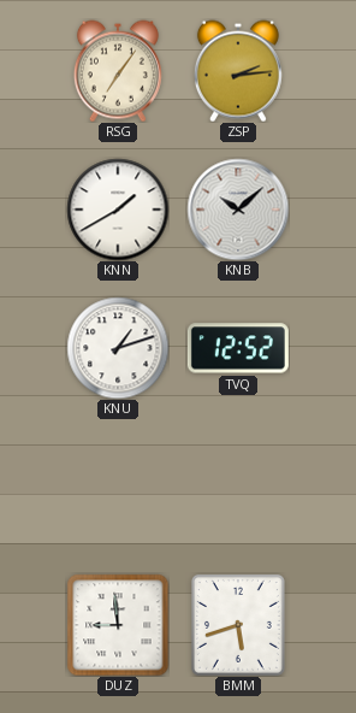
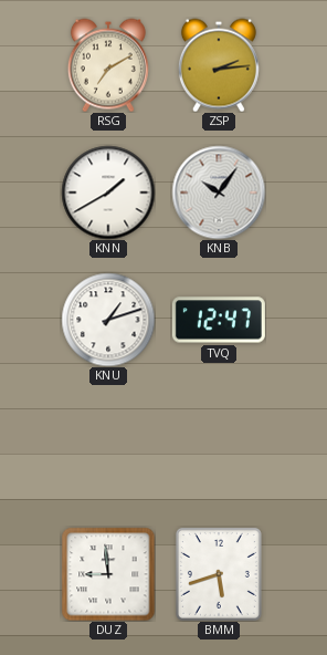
RSG: 7:06 -> 7:10
KNB: 10:08 -> 10:06
TVQ: 12:52 -> 12:47
